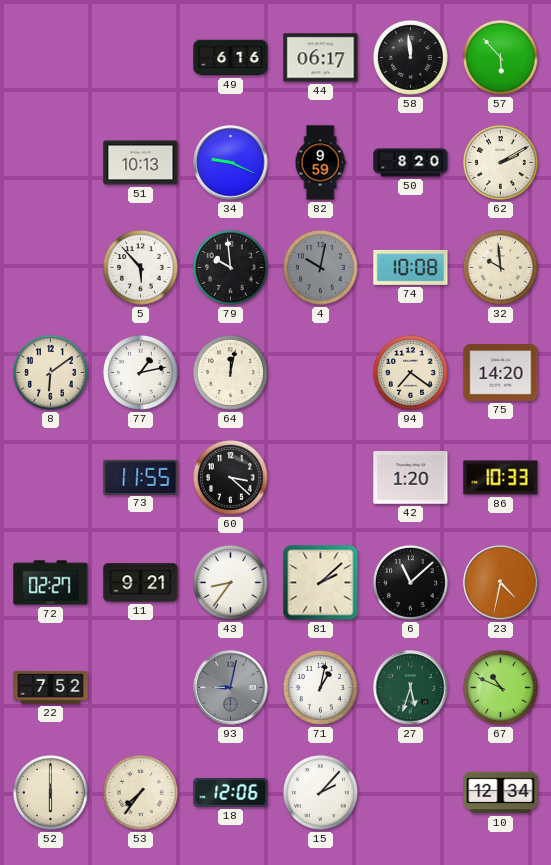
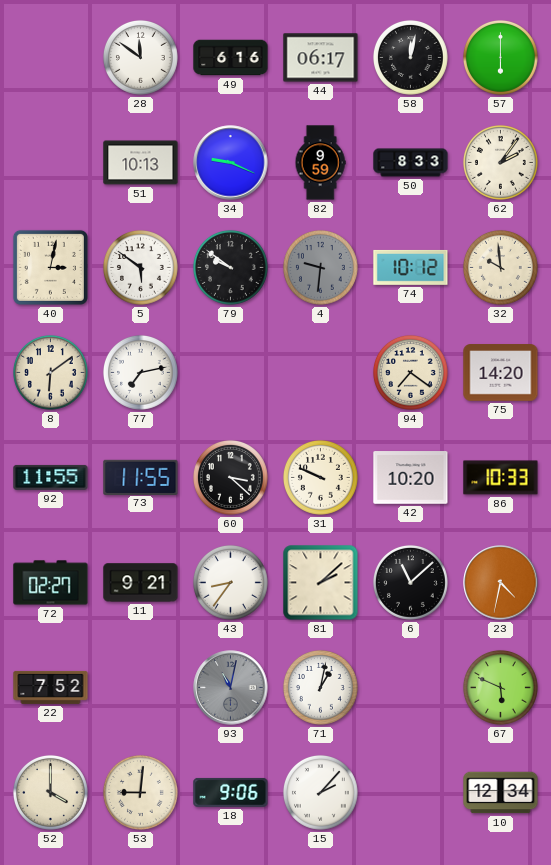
28: none -> 11:51
58: 11:59 -> 12:02
57: 5:53 -> 6:00
50: 8:20 -> 8:33
62: 2:10 -> 2:06
40: none -> 3:02
5: 5:53 -> 5:51
79: 9:59 -> 9:51
4: 10:02 -> 9:31
74: 10:08 -> 10:12
77: 1:13 -> 7:13
64: 12:02 -> none
92: none -> 11:55
31: none -> 9:49
42: 1:20 -> 10:20
93: 9:02 -> 11:02
27: 5:33 -> none
67: 10:49 -> 5:49
52: 6:00 -> 4:00
53: 7:36 -> 9:01
18: 12:06 -> 9:06
